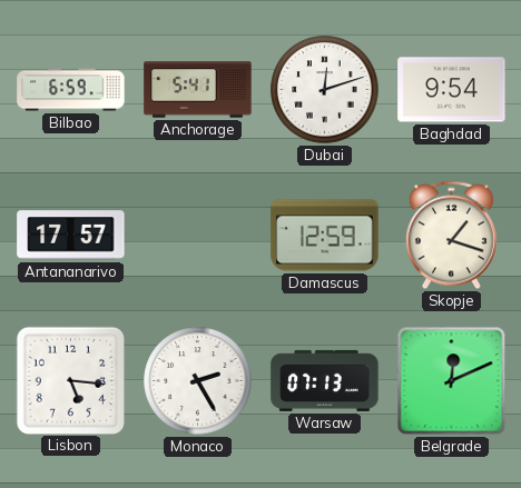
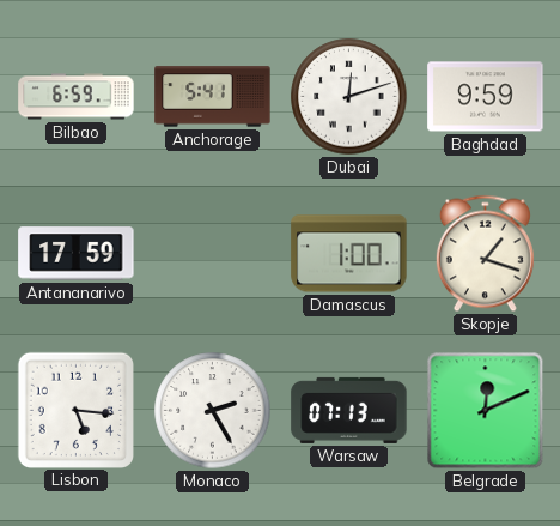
Baghdad: 9:54 -> 9:59
Antananarivo: 17:57 -> 17:59
Damascus: 12:59 -> 1:00
